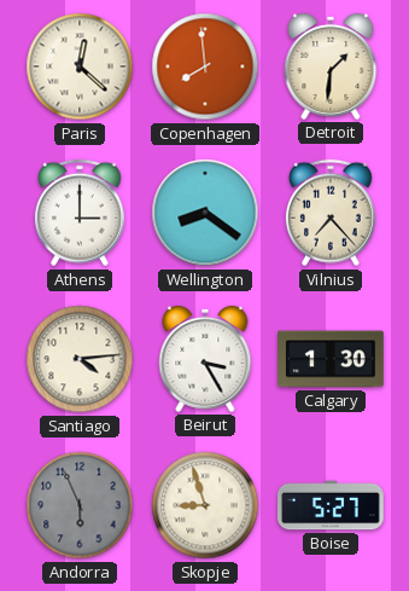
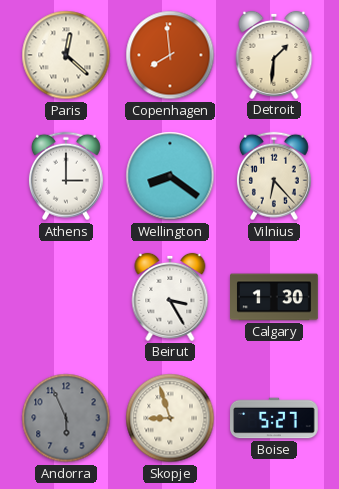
Vilnius: 7:23 -> 6:23
Santiago: 4:14 -> none
